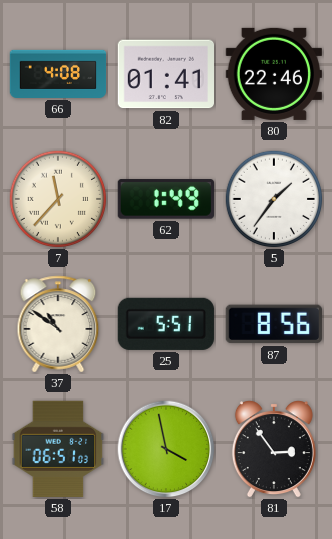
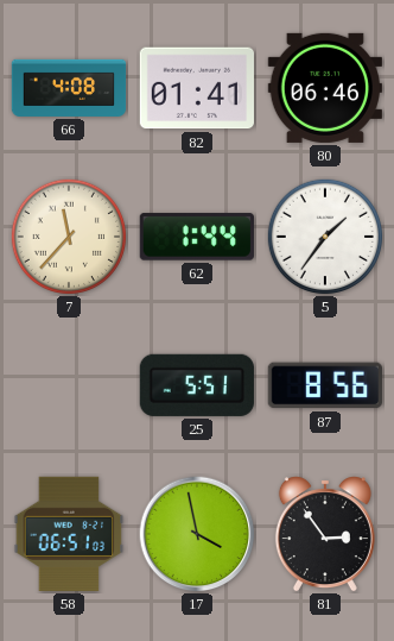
80: 22:46 -> 06:46
62: 1:49 -> 1:44
37: 10:51 -> none
